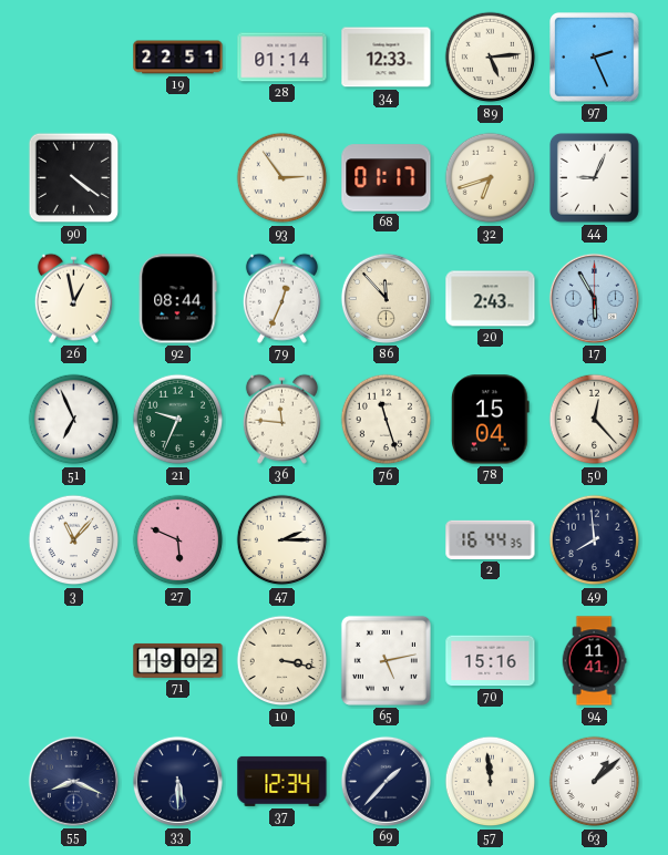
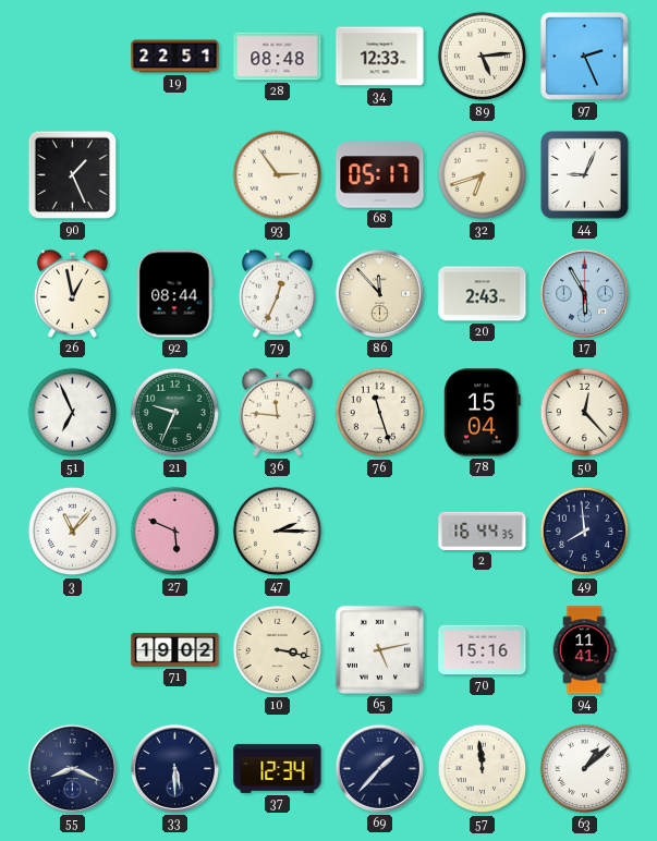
28: 01:14 -> 08:48
90: 4:21 -> 1:26
68: 01:17 -> 05:17
